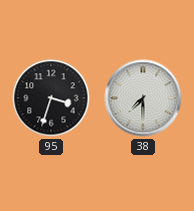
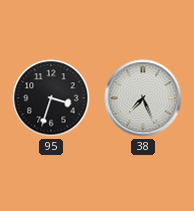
38: 7:30 -> 7:26
